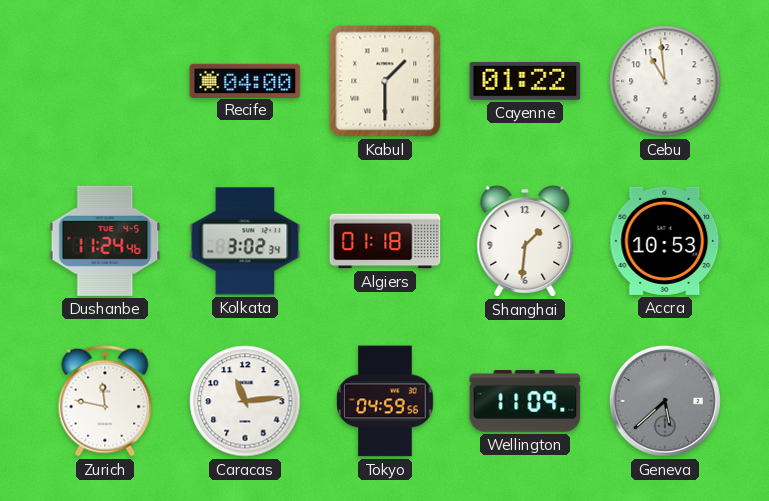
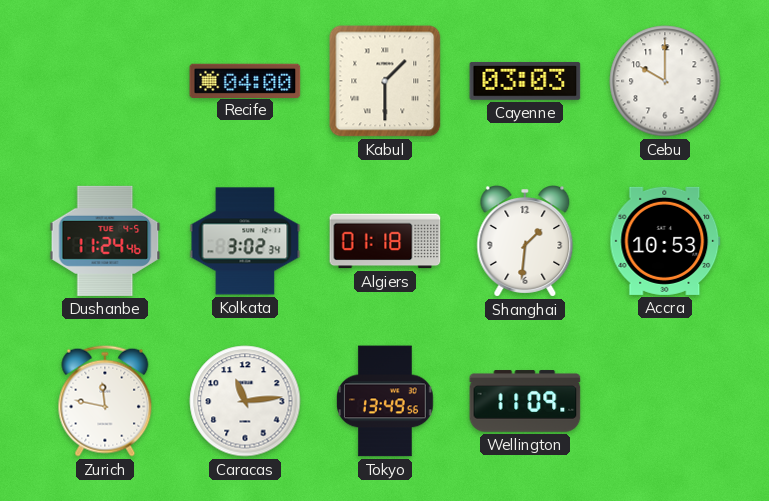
Cayenne: 01:22 -> 03:03
Cebu: 10:59 -> 10:00
Tokyo: 04:59 -> 13:49
Geneva: 5:38 -> none
